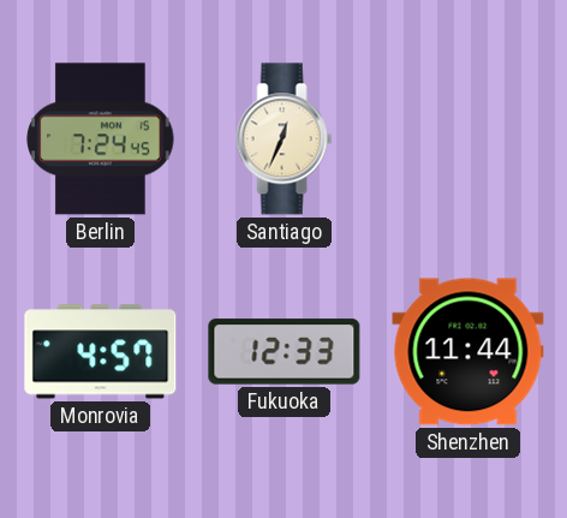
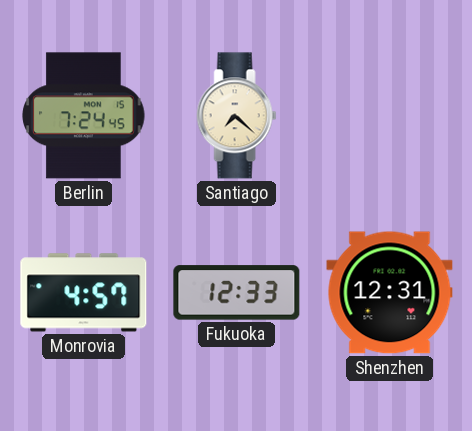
Santiago: 12:34 -> 7:22
Shenzhen: 11:44 -> 12:31
